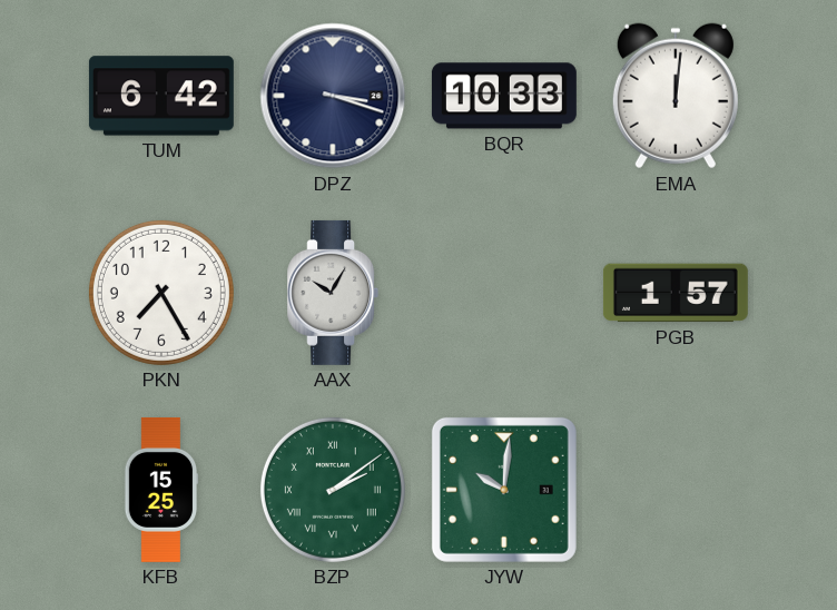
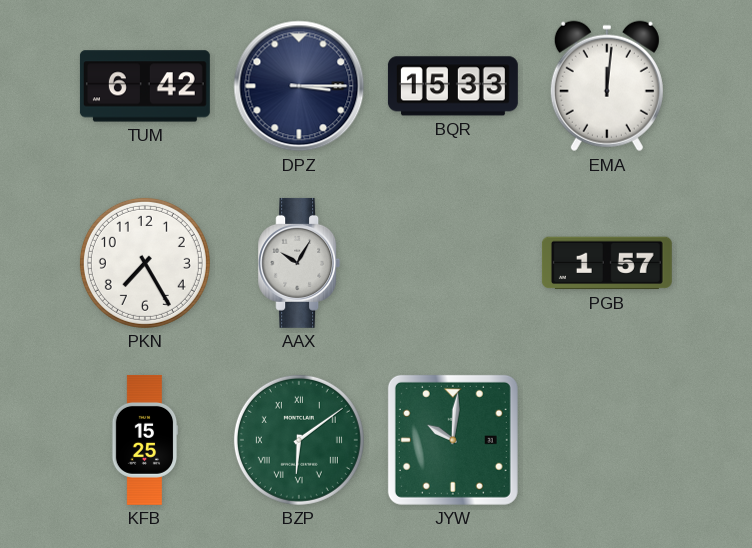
DPZ: 3:18 -> 3:15
BQR: 10:33 -> 15:33
BZP: 2:09 -> 6:09
